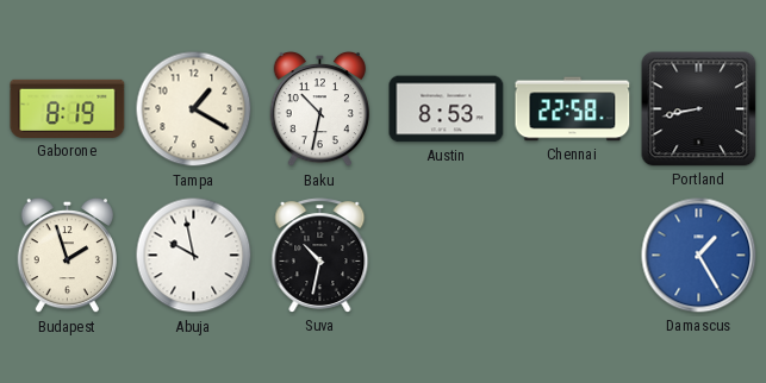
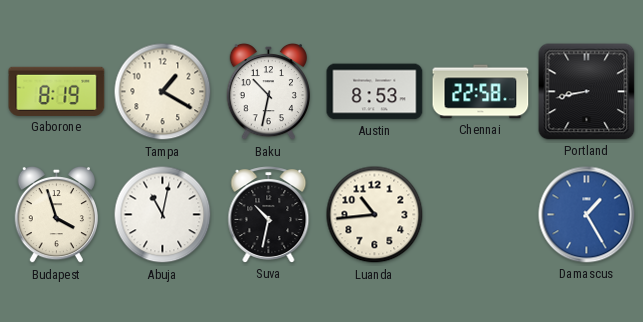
Budapest: 1:57 -> 3:57
Abuja: 9:58 -> 11:02
Luanda: none -> 10:44
